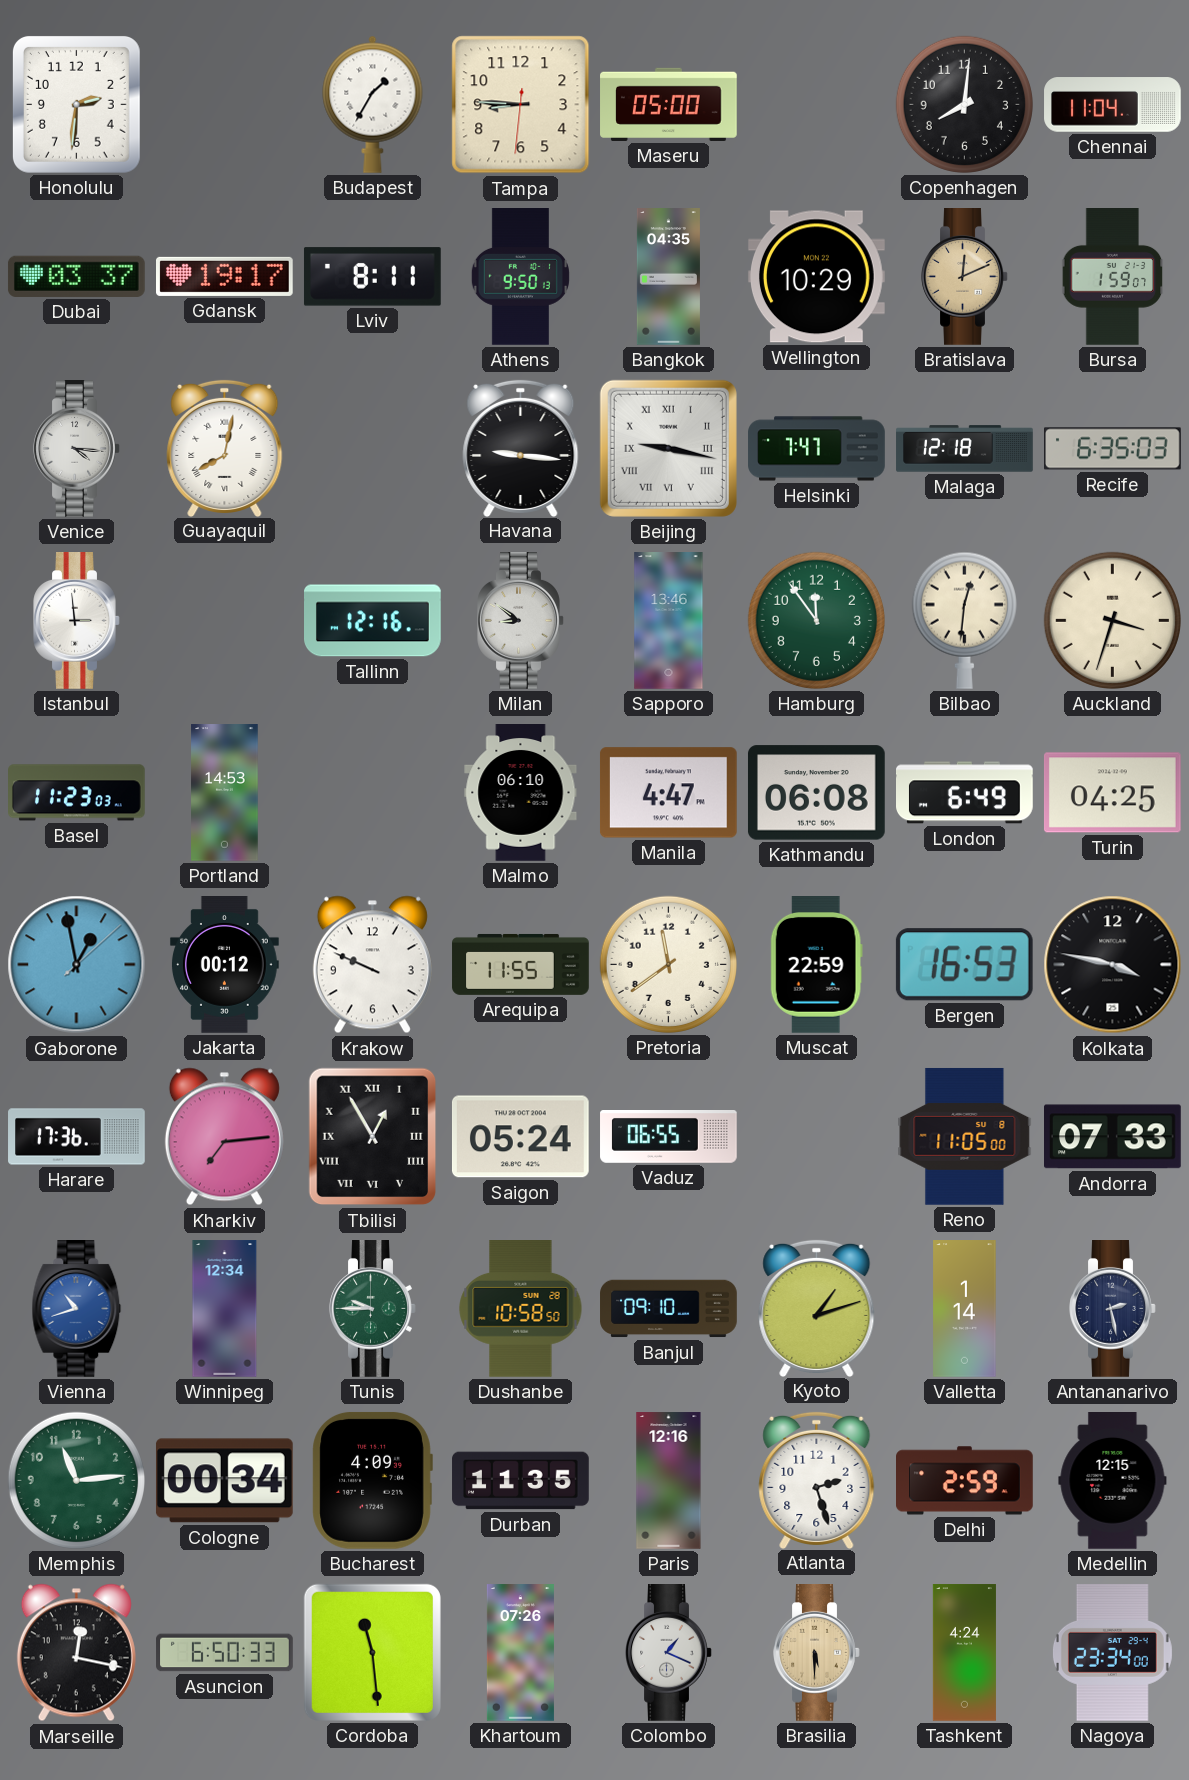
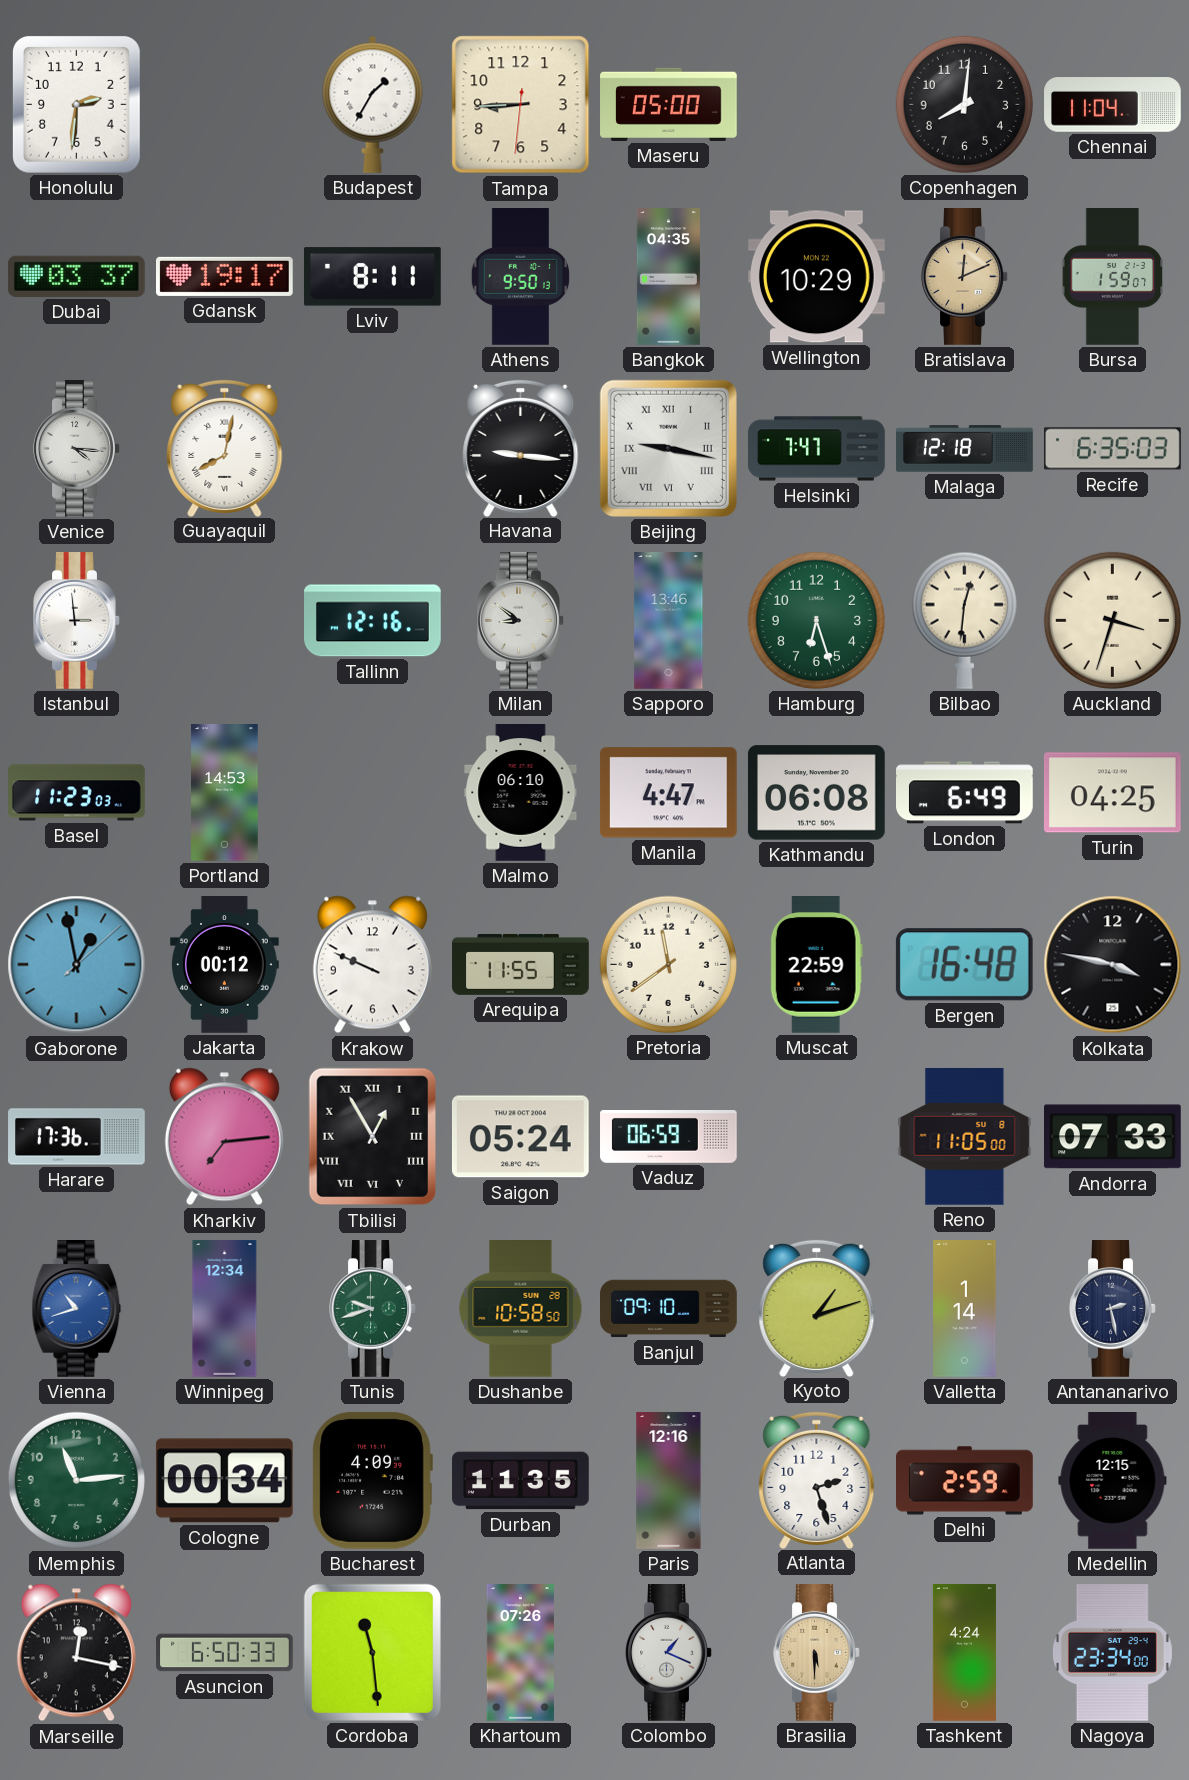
Tampa: 8:45 -> 8:44
Hamburg: 11:54 -> 6:27
Bergen: 16:53 -> 16:48
Vaduz: 06:55 -> 06:59
Tunis: 9:45 -> 9:42
